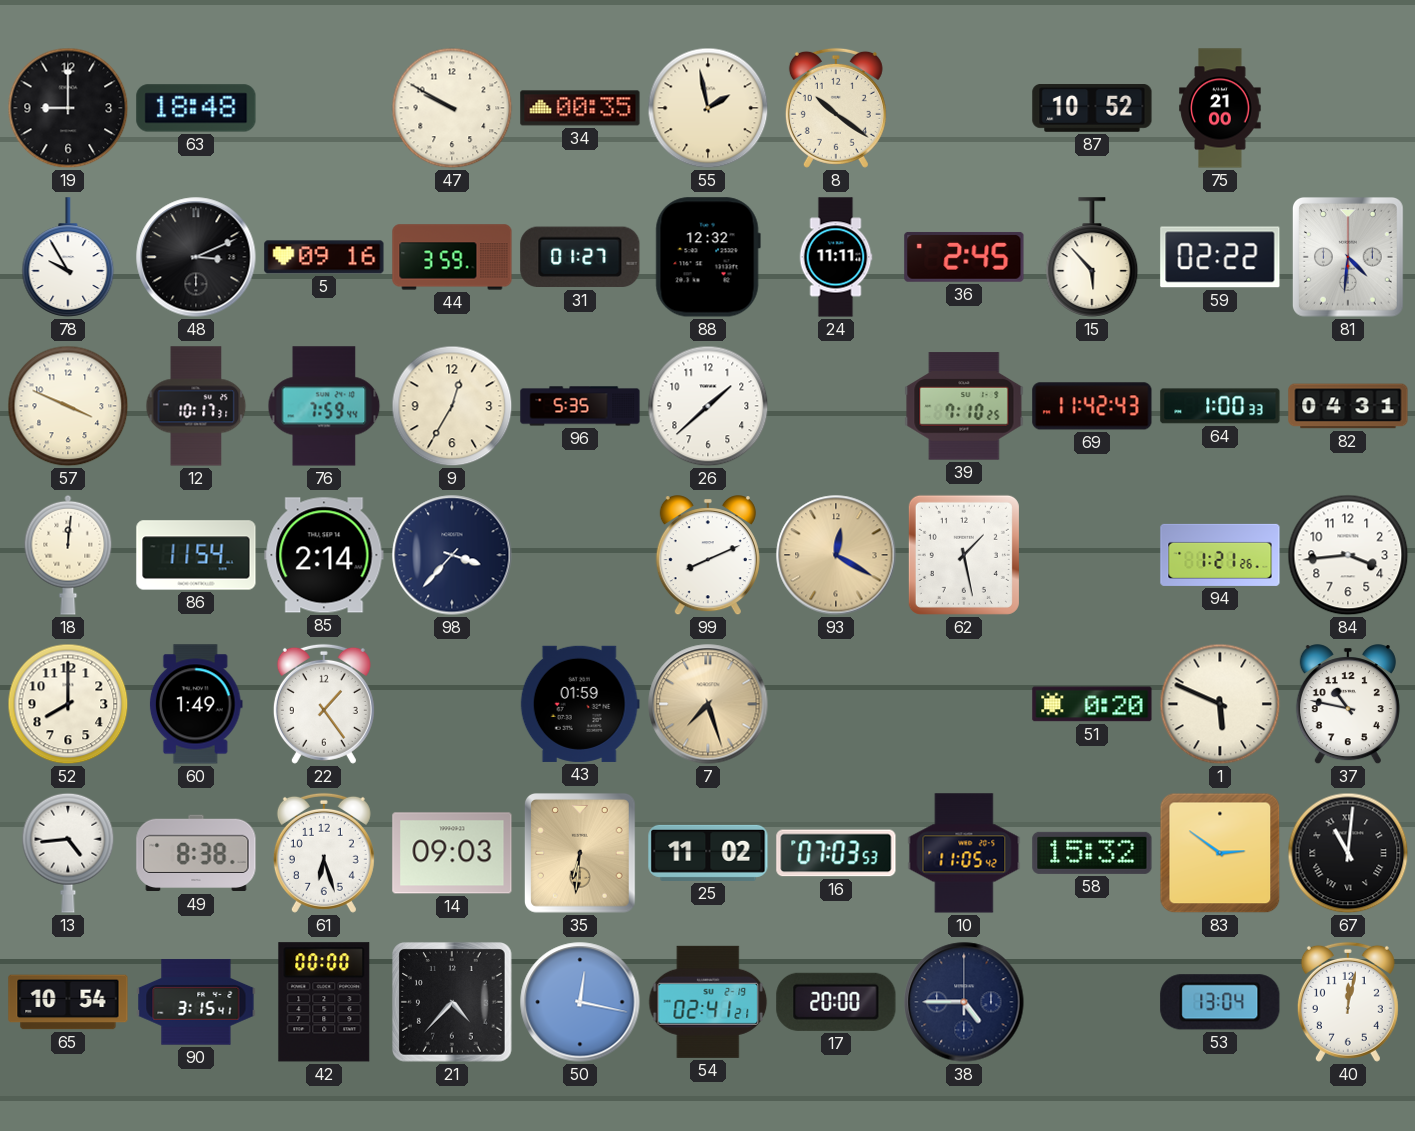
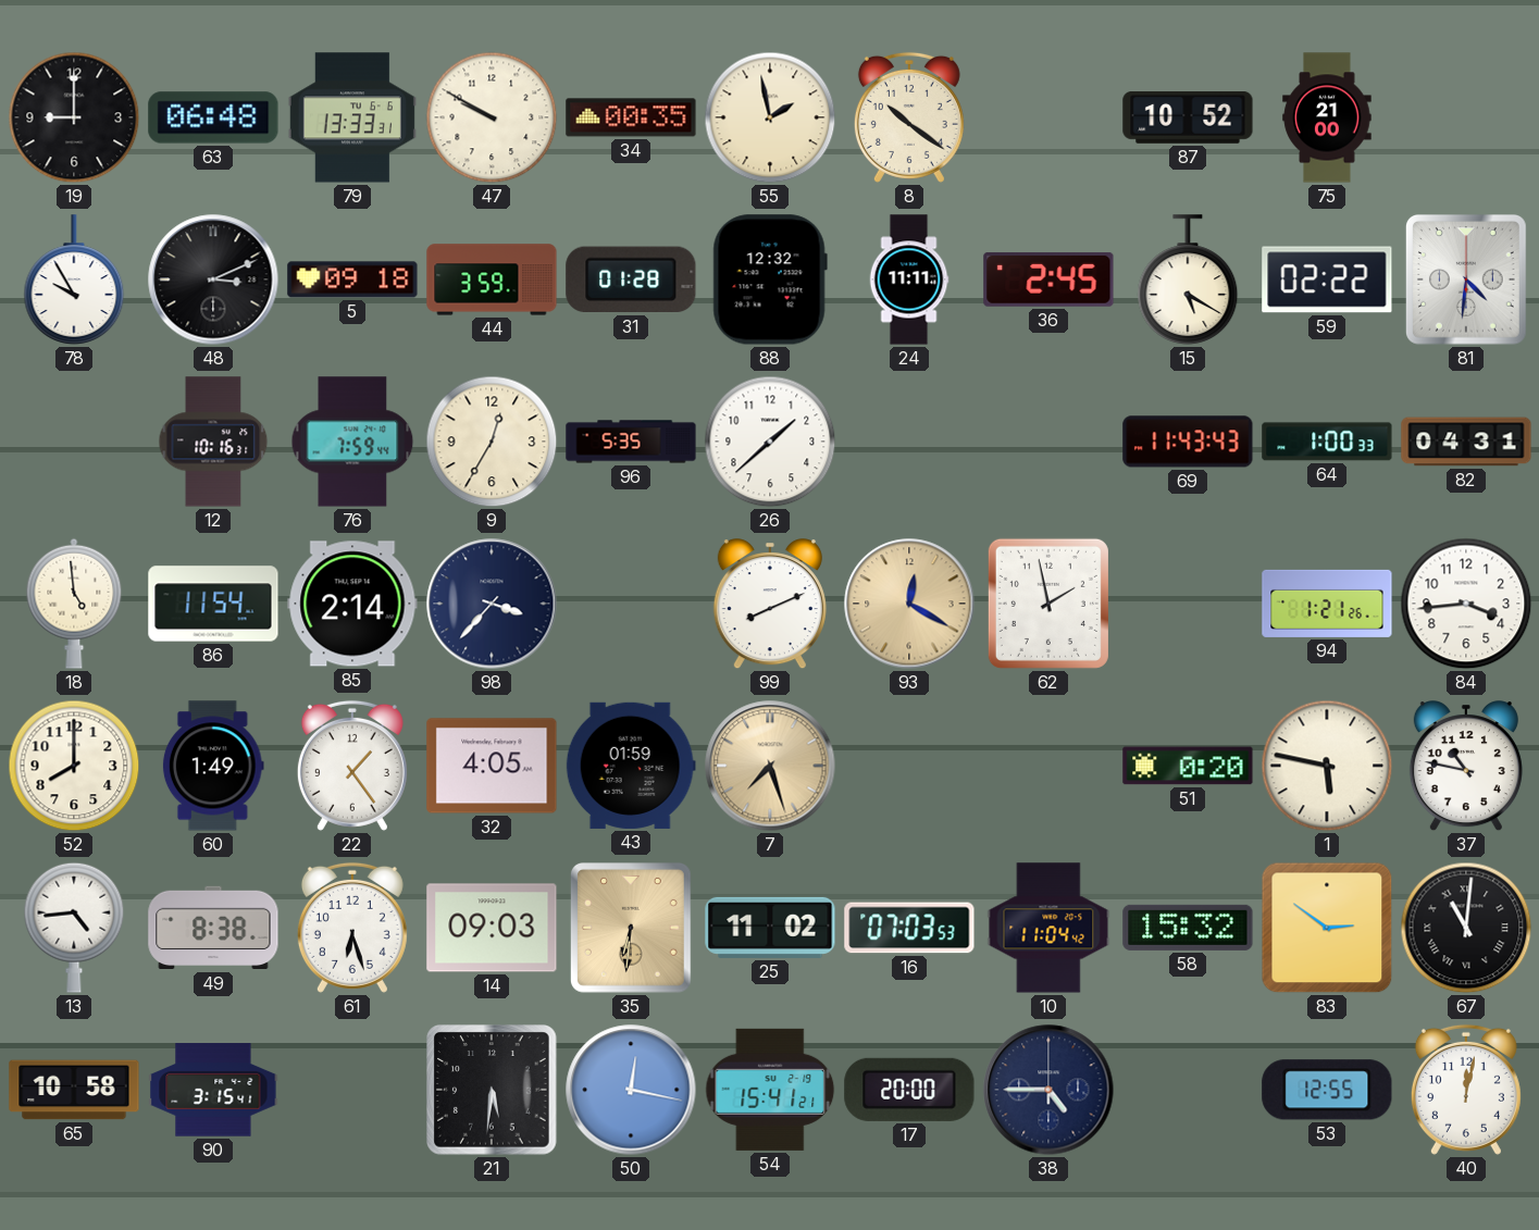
63: 18:48 -> 06:48
79: none -> 13:33
5: 09:16 -> 09:18
31: 01:27 -> 01:28
15: 5:53 -> 5:20
57: 3:49 -> none
12: 10:17 -> 10:16
39: 7:10 -> none
69: 11:42 -> 11:43
18: 12:01 -> 4:59
62: 1:28 -> 1:58
32: none -> 4:05
1: 5:49 -> 5:47
10: 11:05 -> 11:04
65: 10:54 -> 10:58
42: 00:00 -> none
21: 4:37 -> 5:31
54: 02:41 -> 15:41
53: 13:04 -> 12:55
